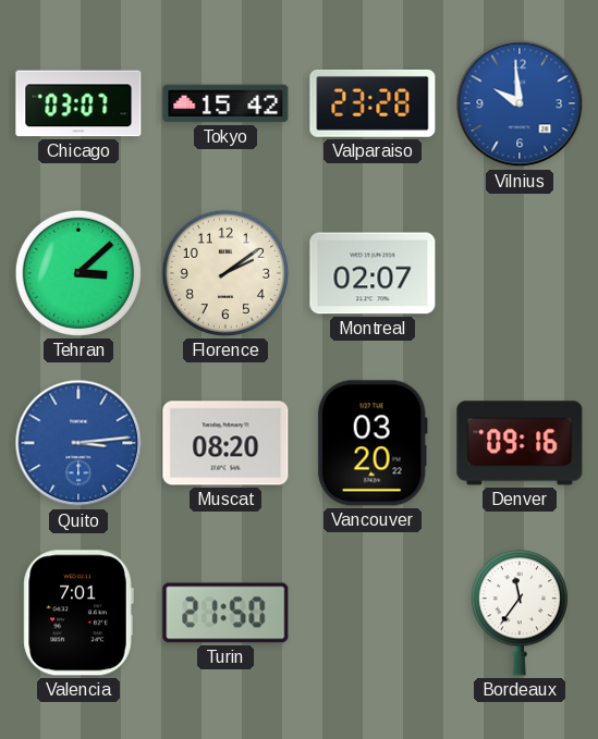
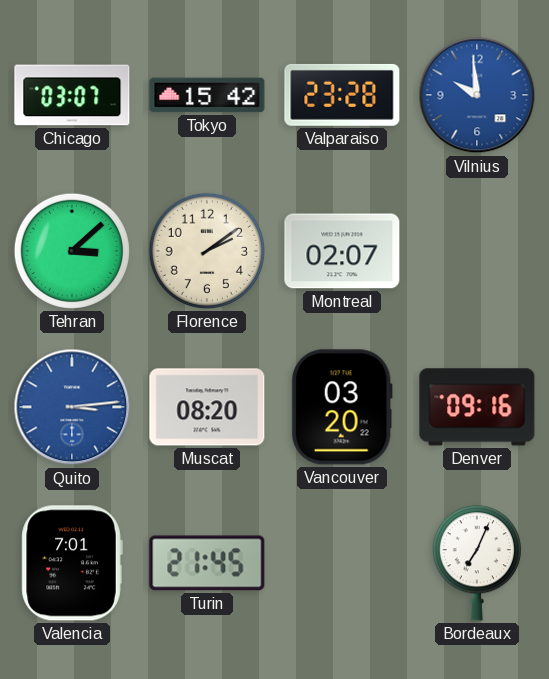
Turin: 21:50 -> 21:45
Bordeaux: 11:36 -> 7:04
